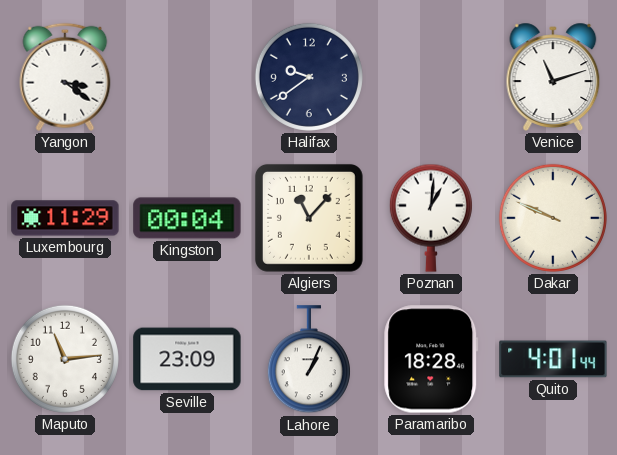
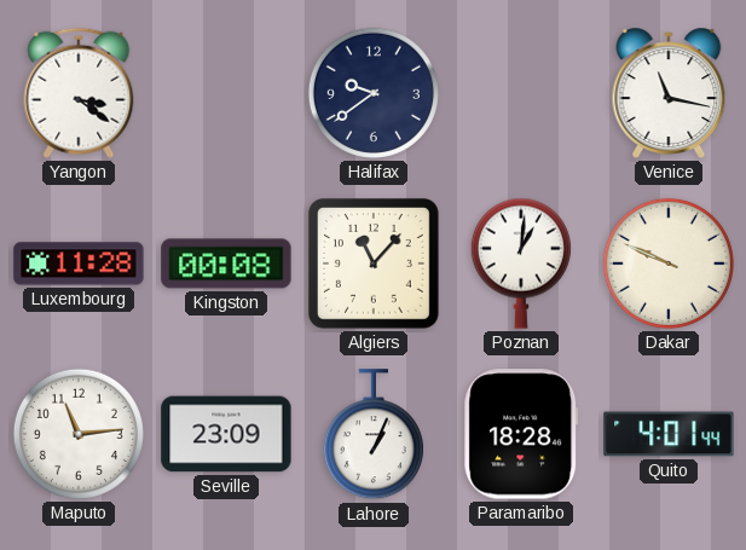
Venice: 11:12 -> 11:17
Luxembourg: 11:29 -> 11:28
Kingston: 00:04 -> 00:08
